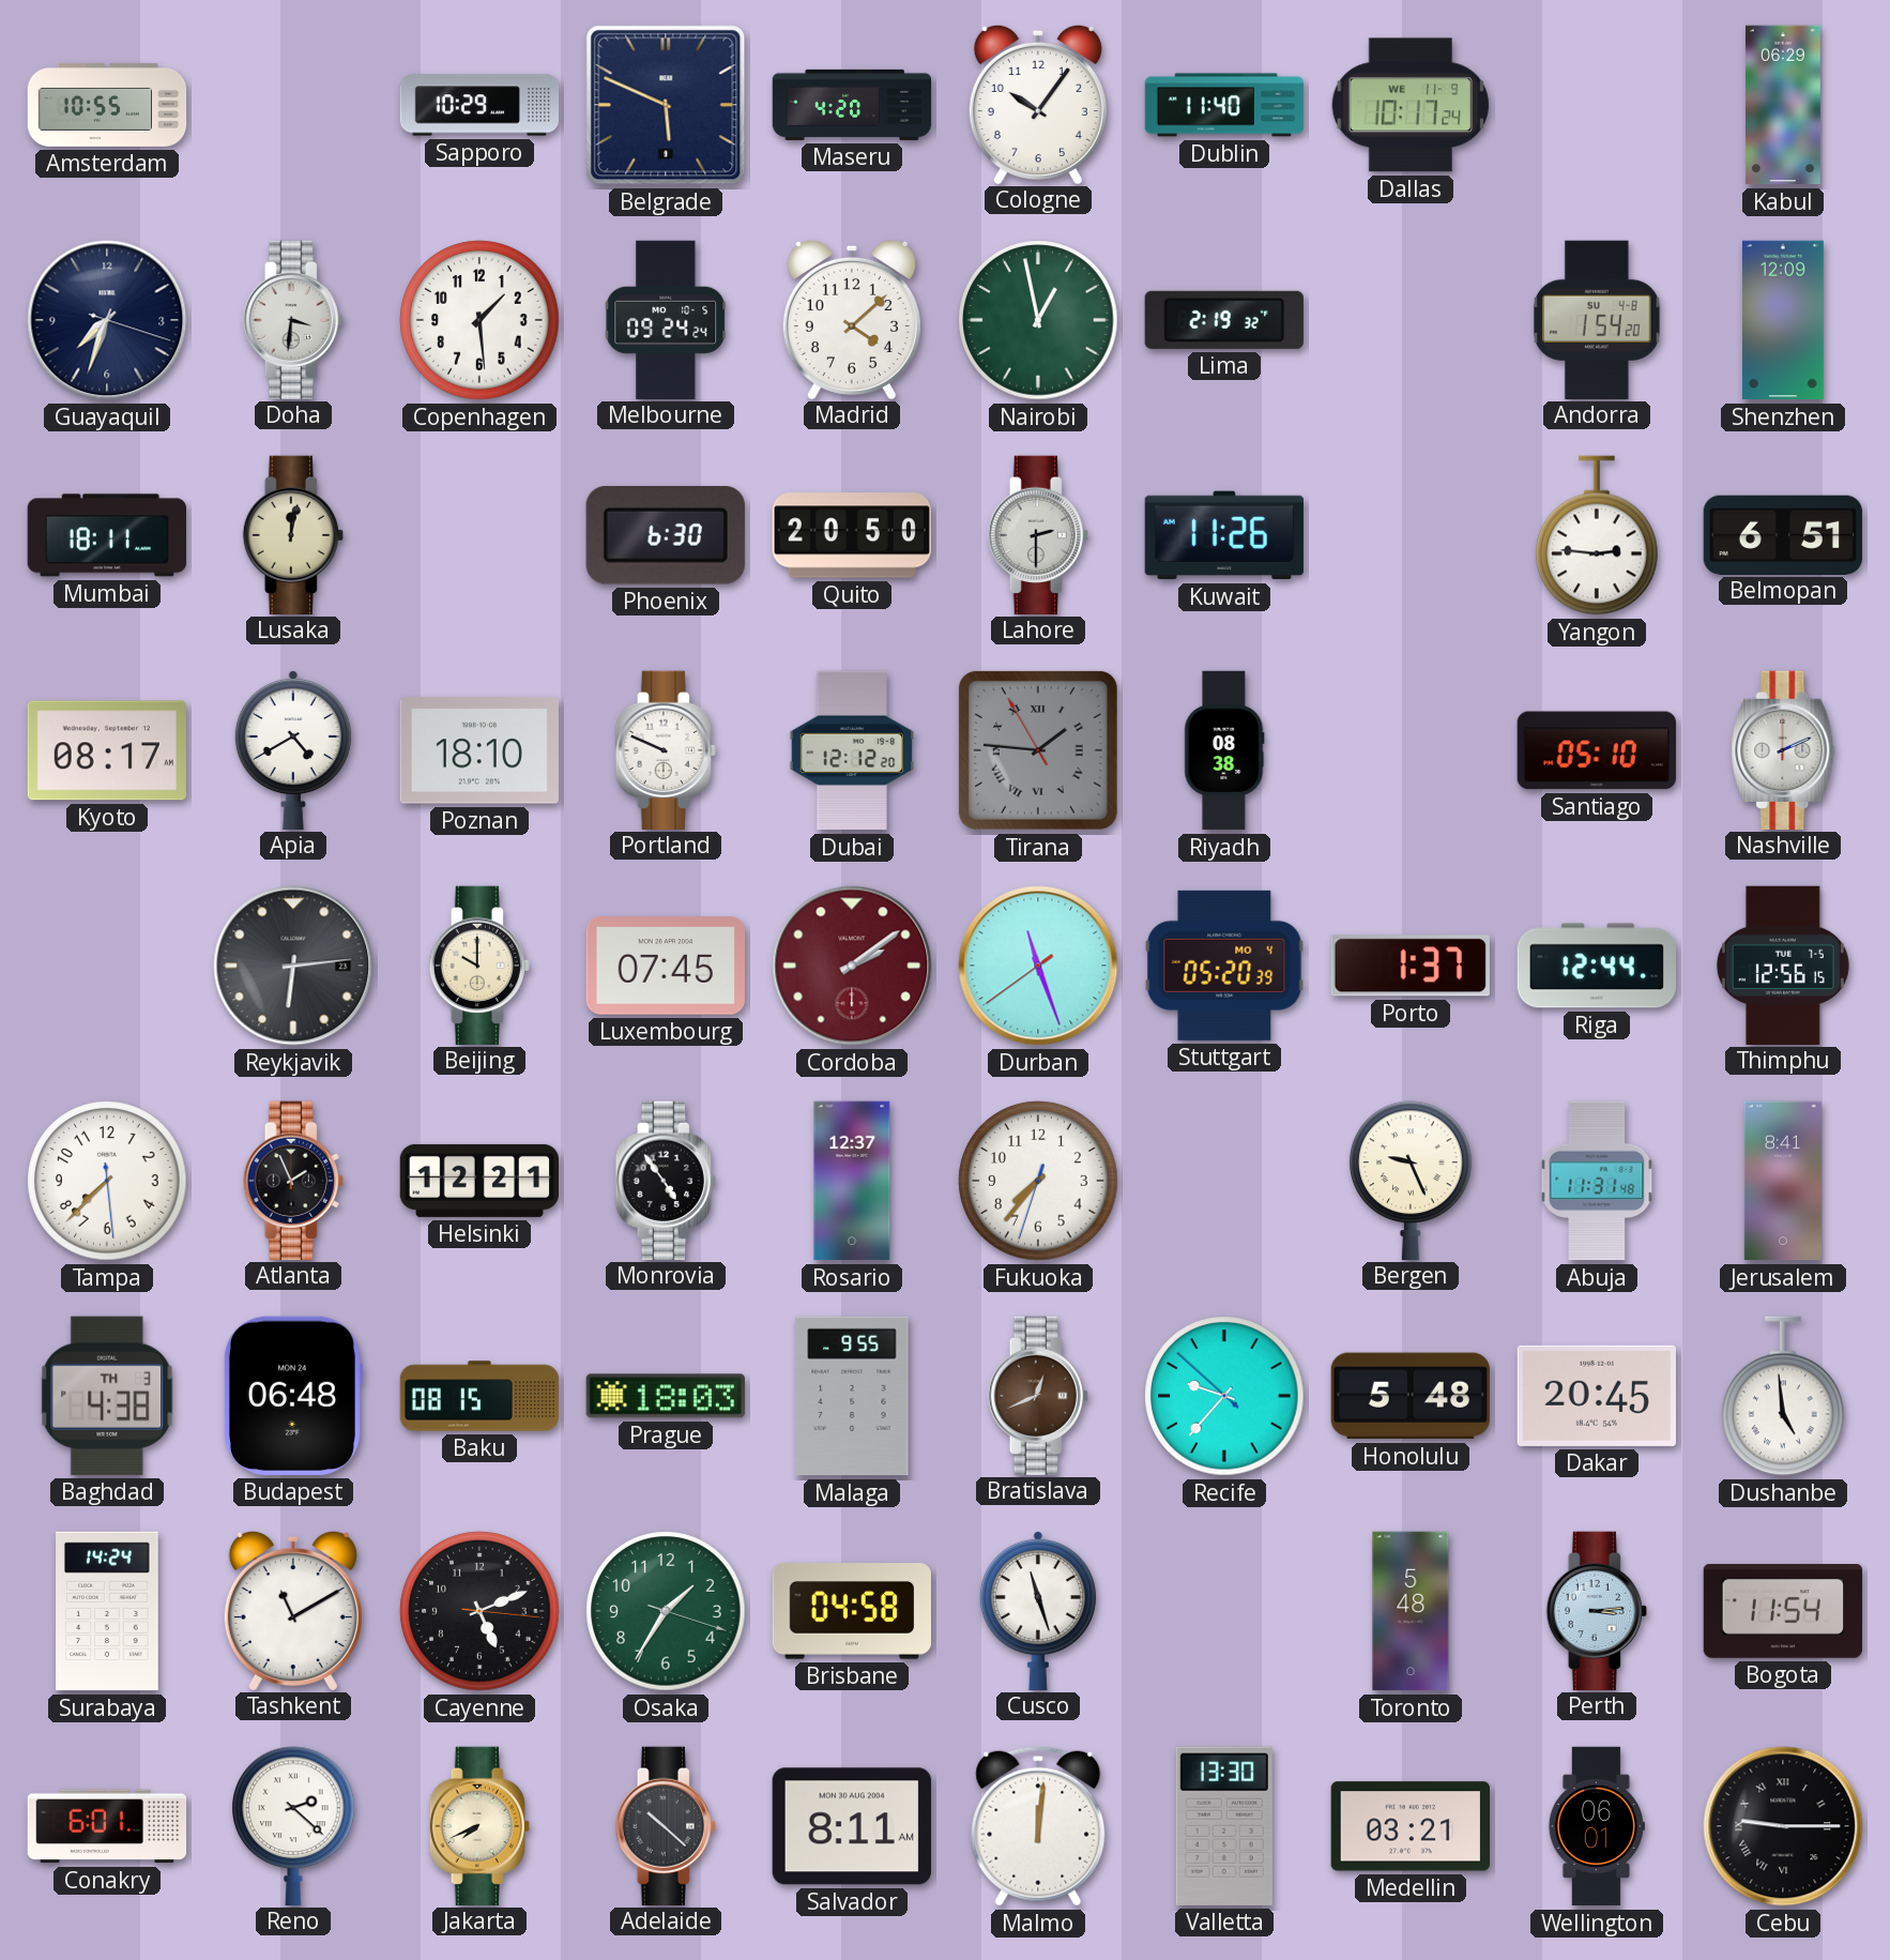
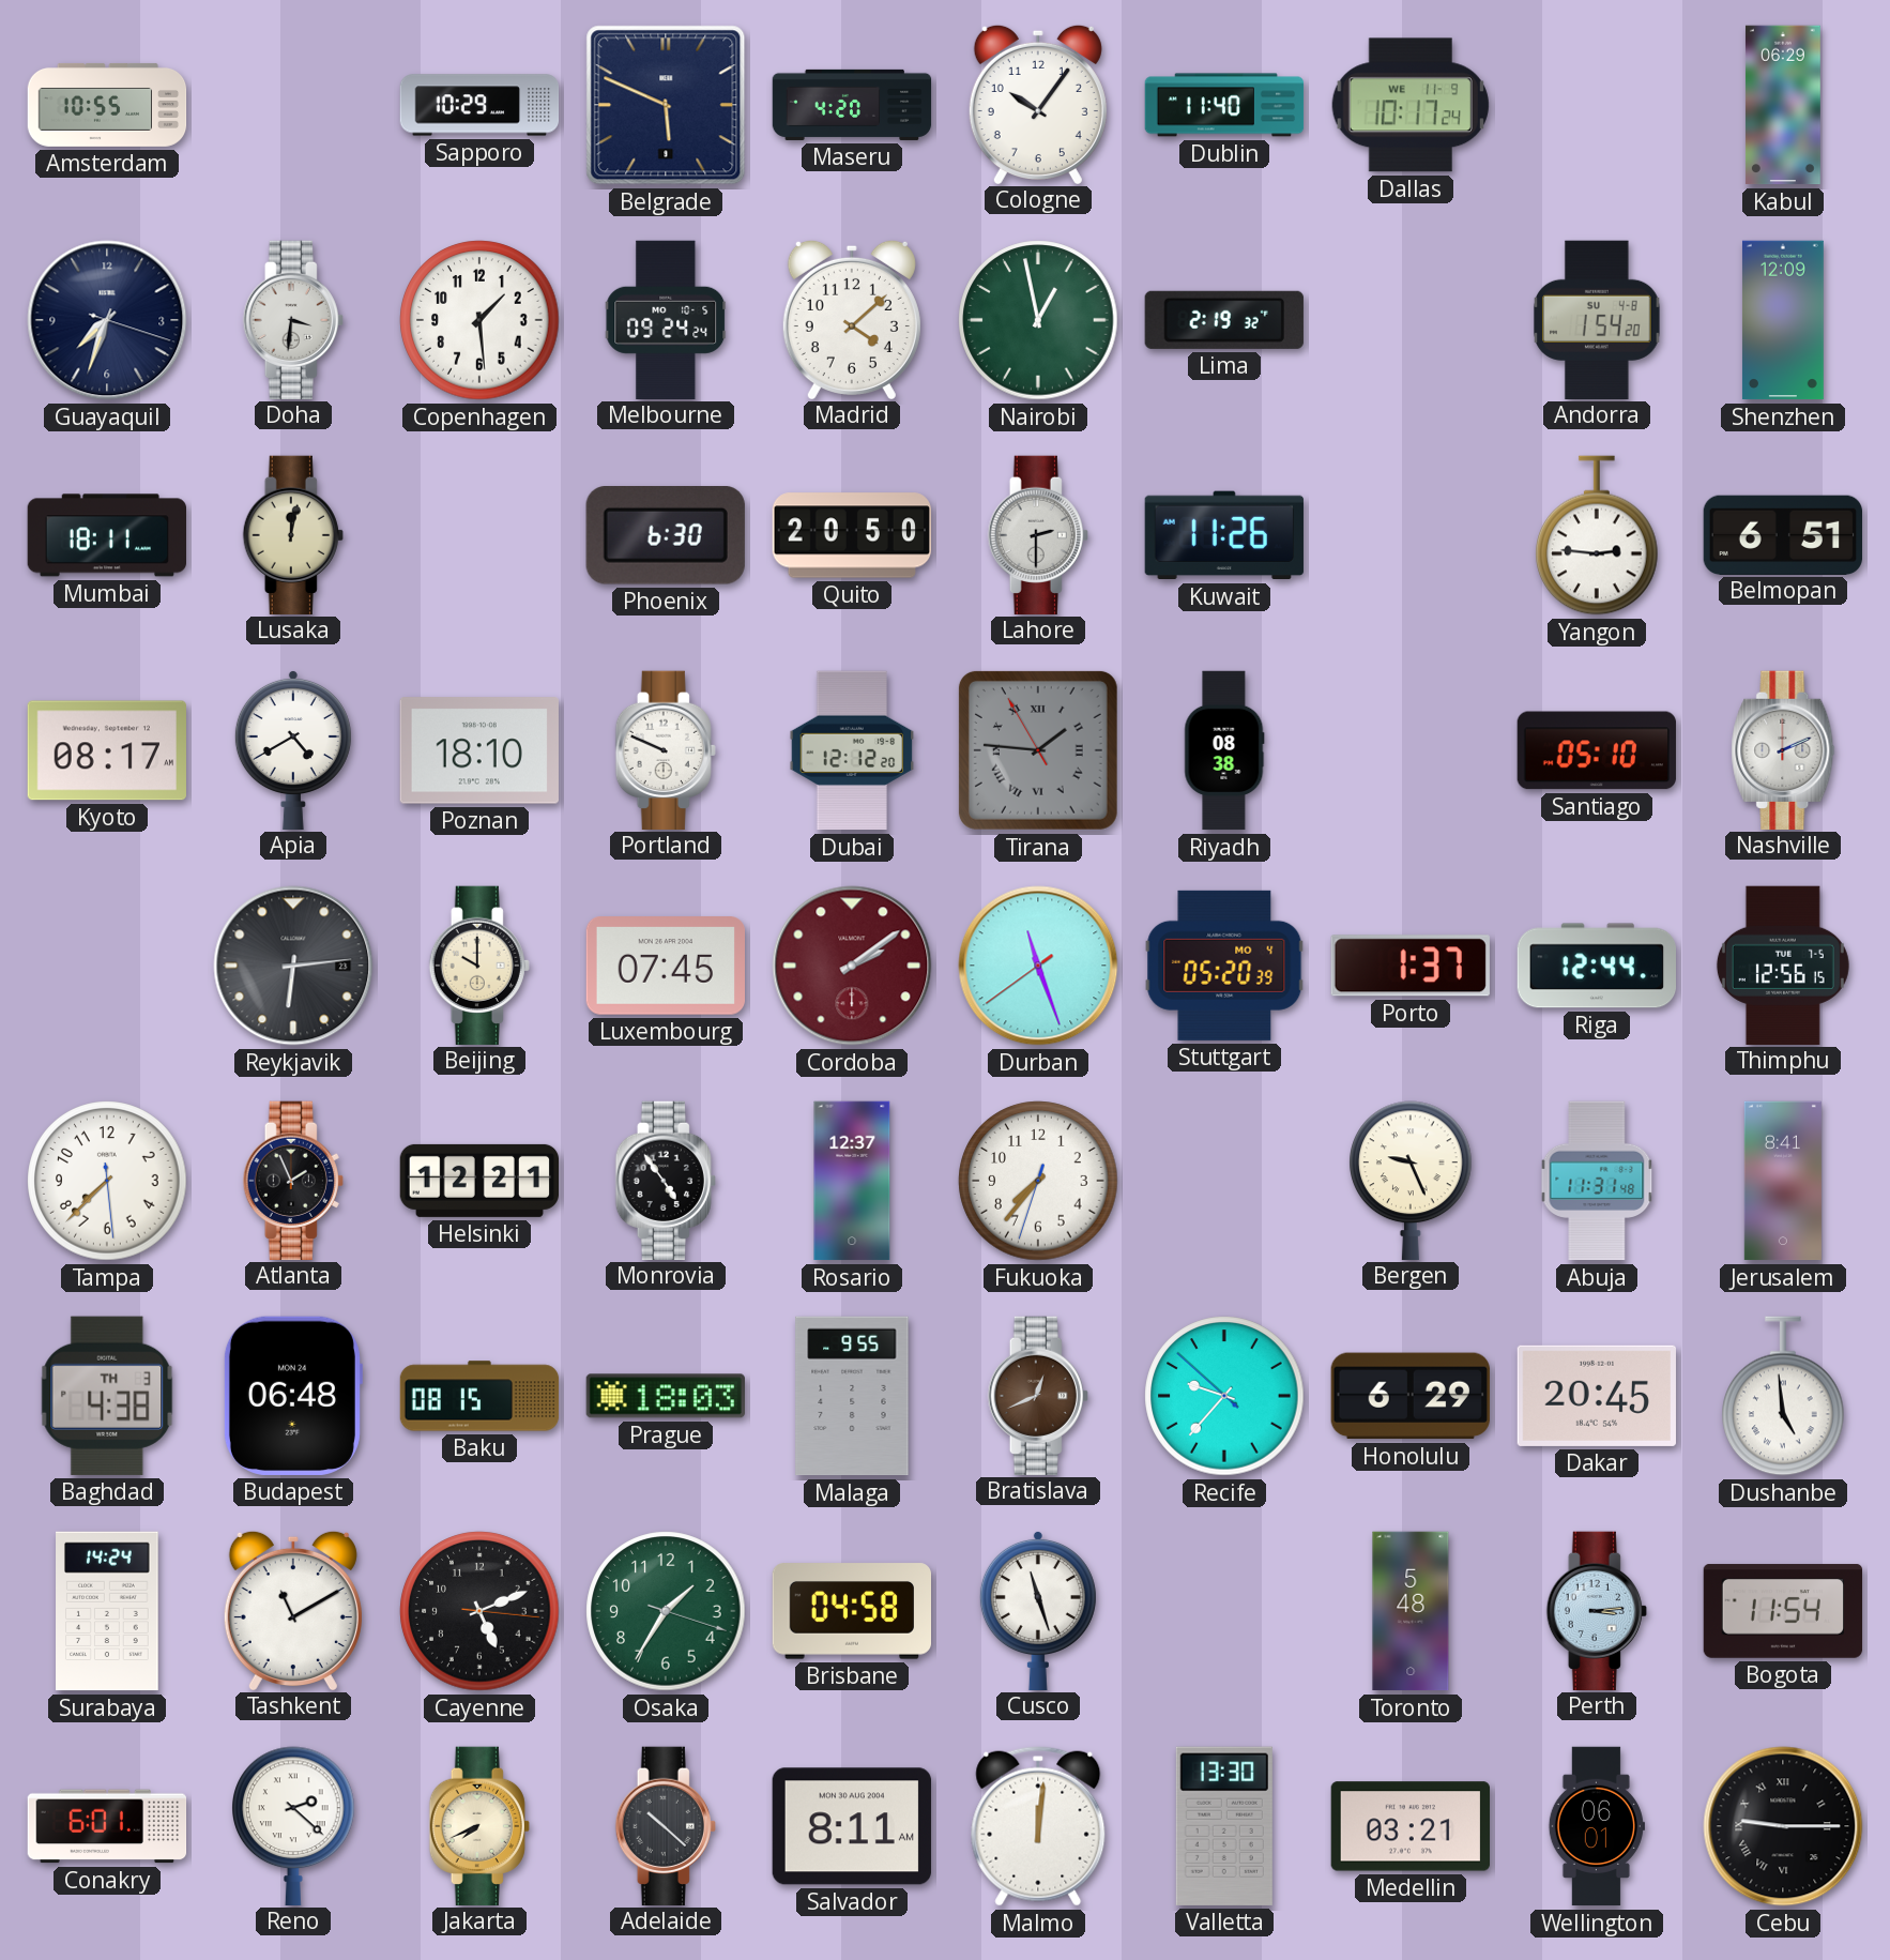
Honolulu: 5:48 -> 6:29
